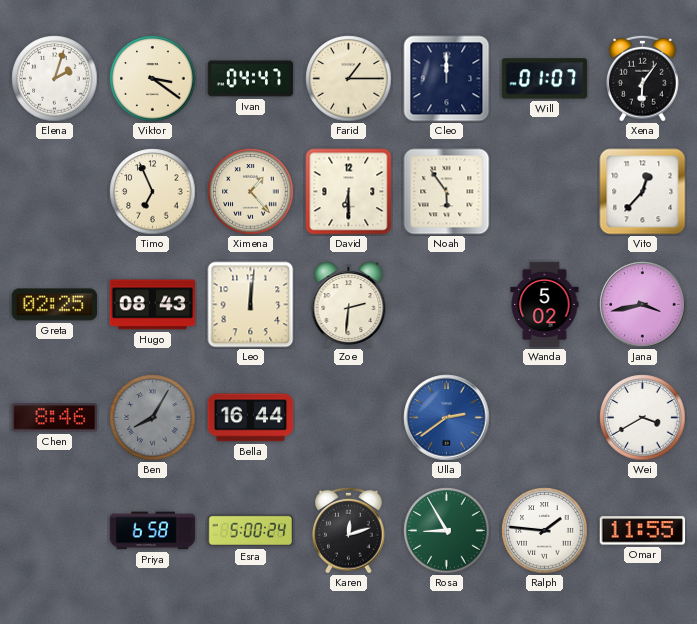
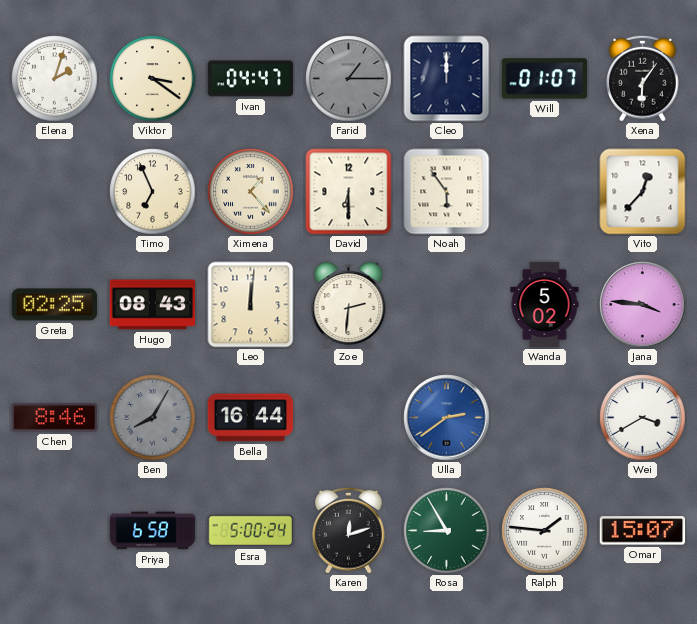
Farid dial: cream -> grey
Jana: 3:43 -> 3:46
Omar: 11:55 -> 15:07
